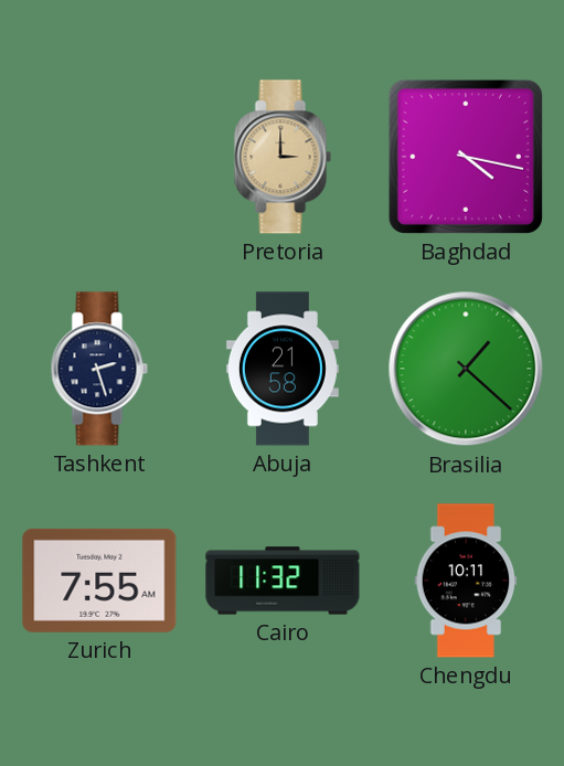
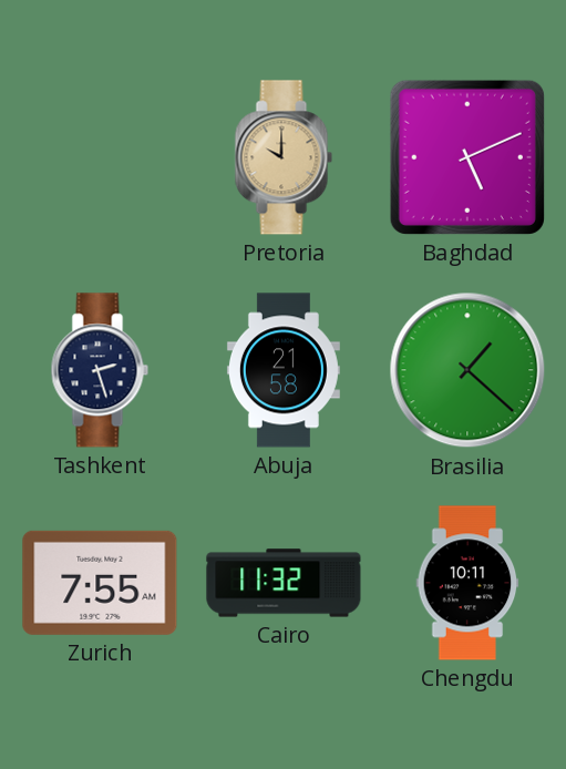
Pretoria: 3:00 -> 10:00
Baghdad: 4:17 -> 5:11
